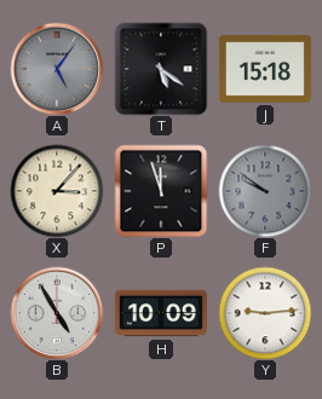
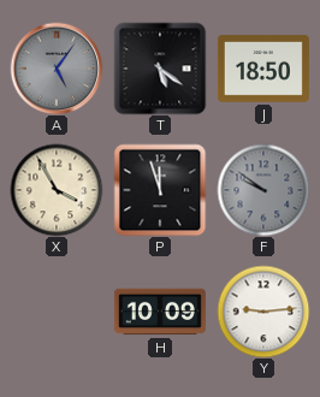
J: 15:18 -> 18:50
X: 3:07 -> 3:55
B: 4:55 -> none
